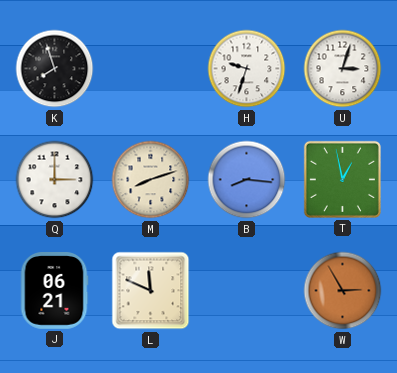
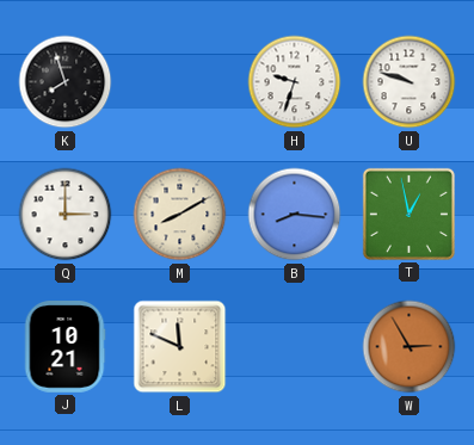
U: 3:03 -> 9:48
M: 8:12 -> 8:10
J: 06:21 -> 10:21
